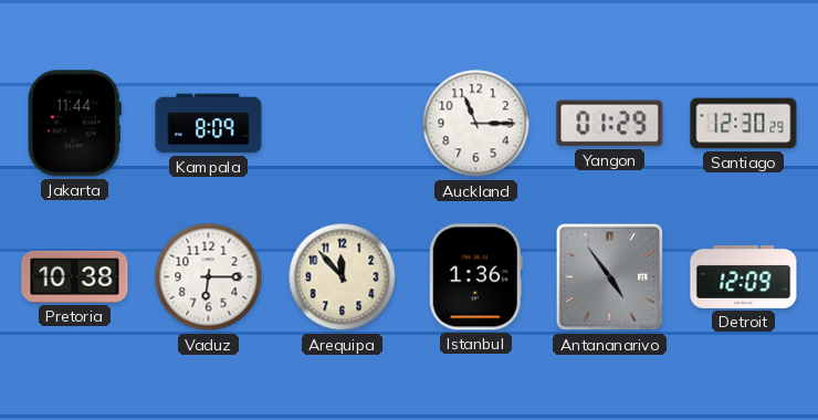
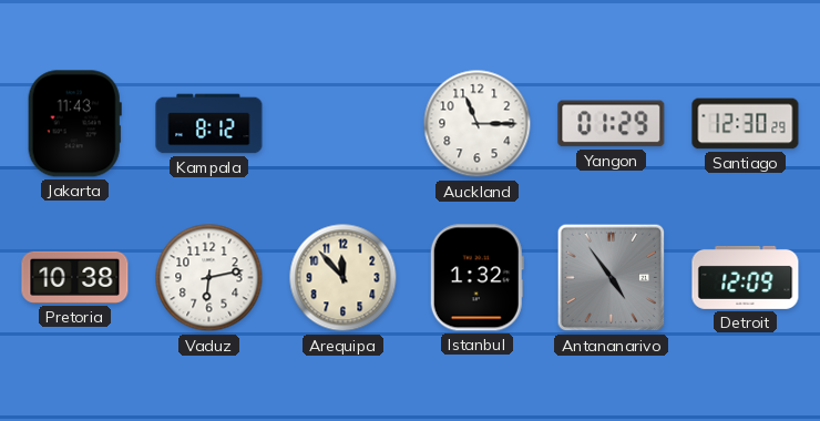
Jakarta: 11:44 -> 11:43
Kampala: 8:09 -> 8:12
Vaduz: 6:15 -> 6:13
Istanbul: 1:36 -> 1:32
